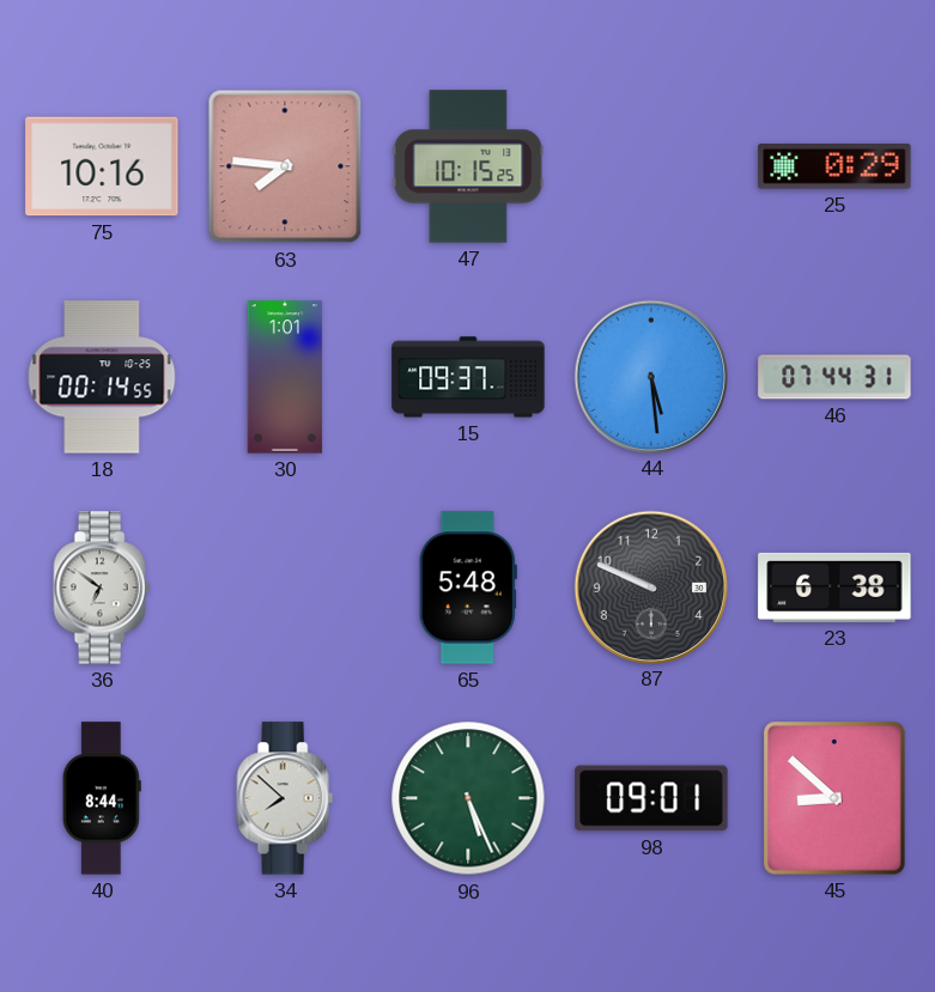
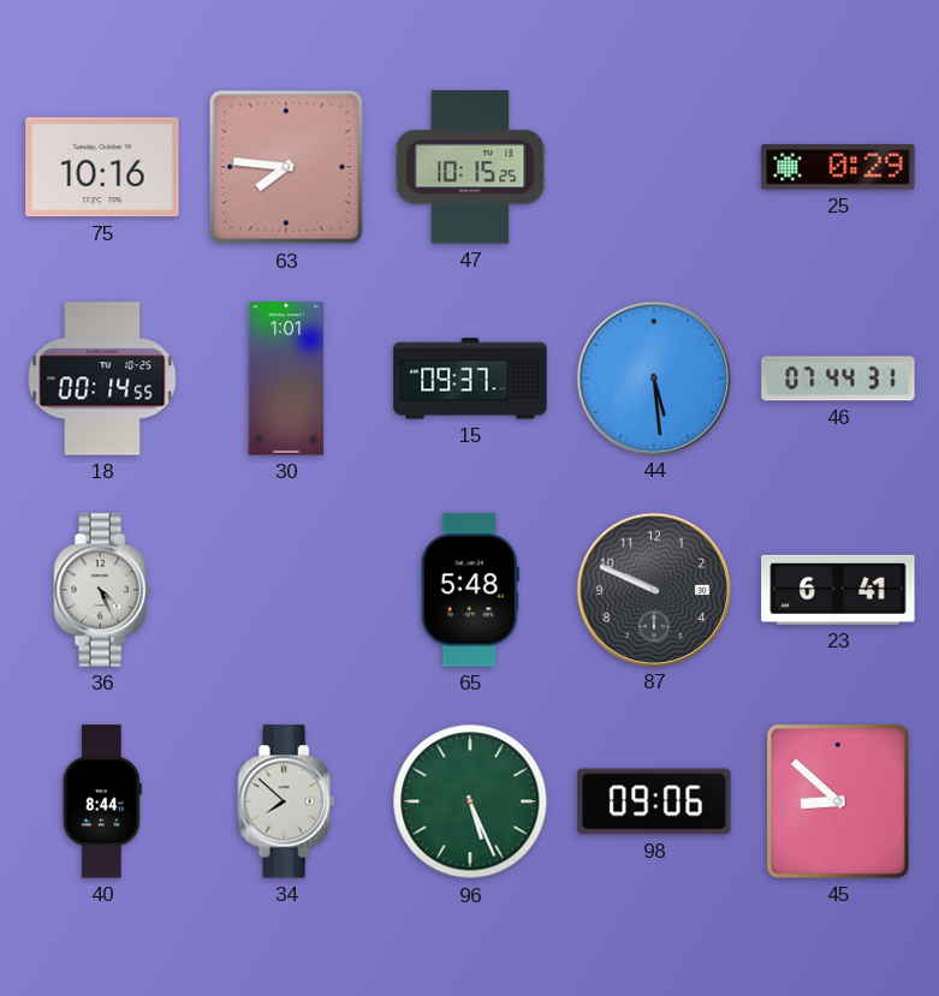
36: 6:51 -> 4:26
23: 6:38 -> 6:41
98: 09:01 -> 09:06
